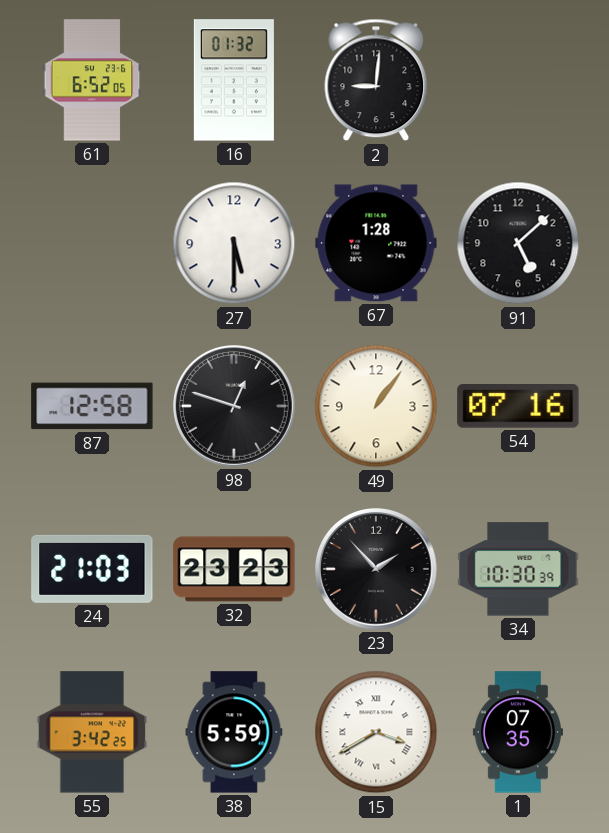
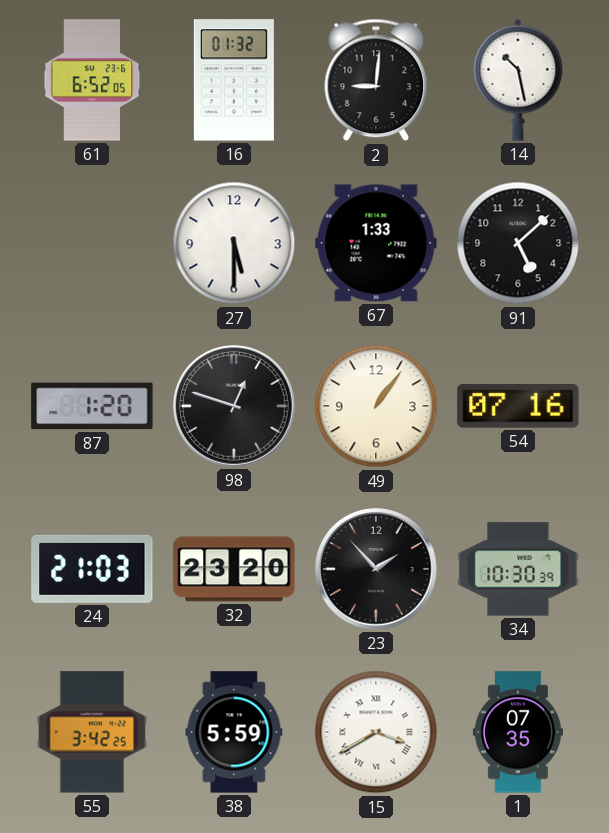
14: none -> 10:28
67: 1:28 -> 1:33
87: 12:58 -> 1:20
32: 23:23 -> 23:20
